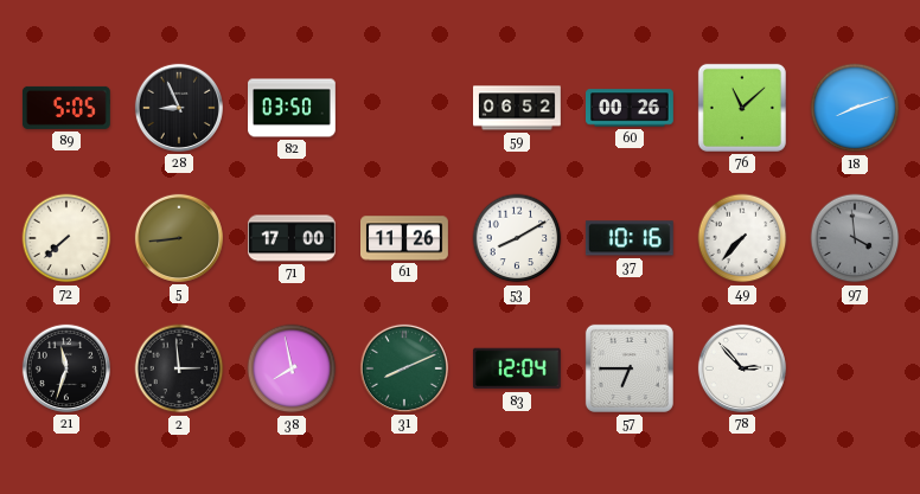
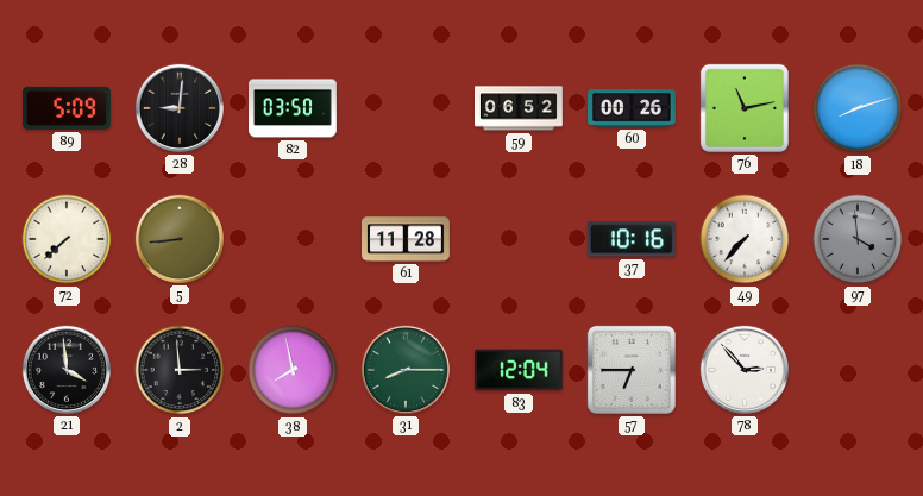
89: 5:05 -> 5:09
28: 8:56 -> 9:01
76: 11:08 -> 11:13
71: 17:00 -> none
61: 11:26 -> 11:28
53: 8:10 -> none
21: 11:33 -> 3:59
31: 8:11 -> 8:15
